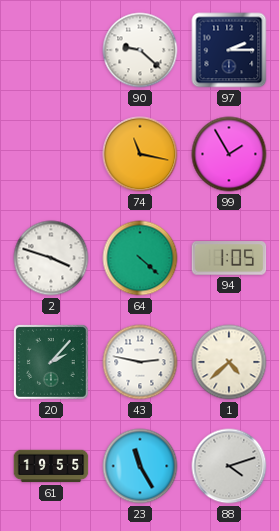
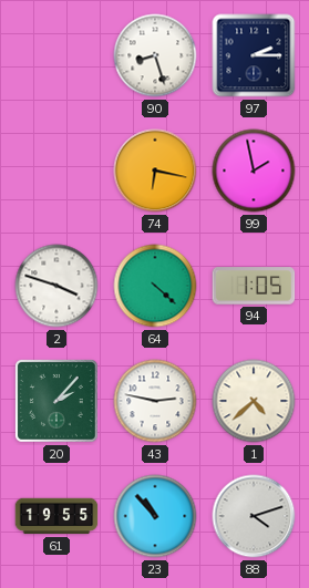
90: 9:22 -> 8:27
74: 11:17 -> 6:17
99: 1:55 -> 1:58
23: 11:25 -> 10:53
